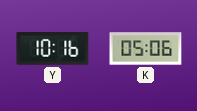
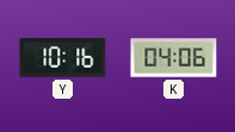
K: 05:06 -> 04:06
